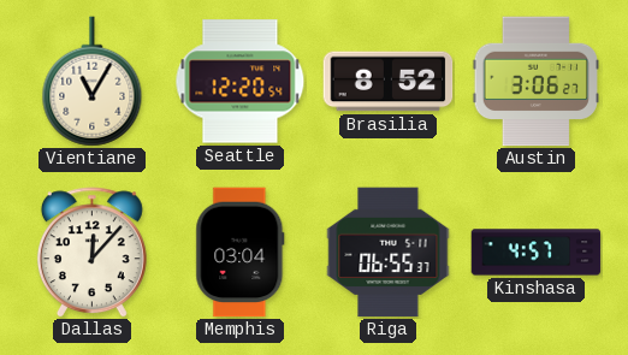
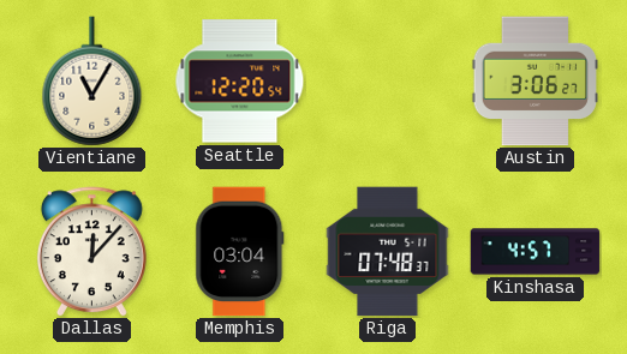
Brasilia: 8:52 -> none
Riga: 06:55 -> 07:48
